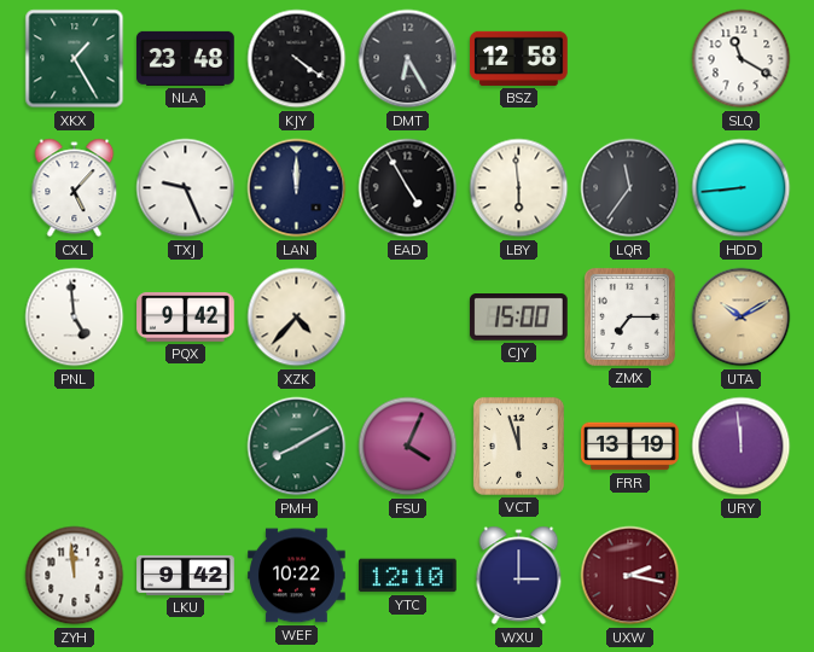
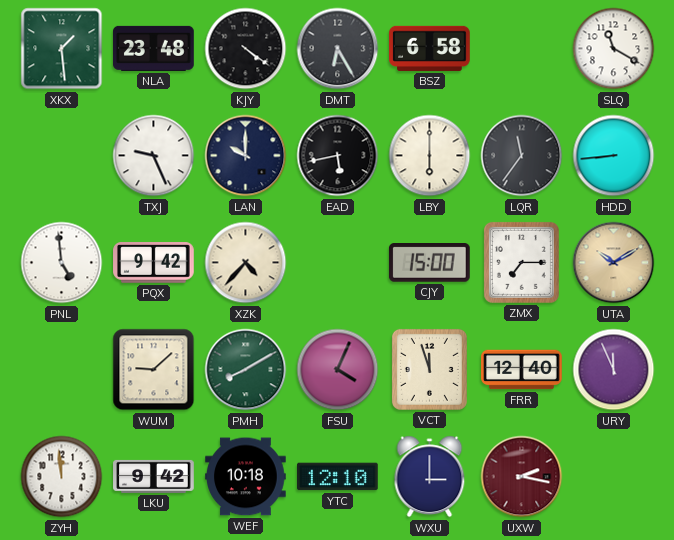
XKX: 1:25 -> 1:29
BSZ: 12:58 -> 6:58
CXL: 5:07 -> none
LAN: 12:00 -> 10:00
EAD: 4:55 -> 5:43
LBY: 5:59 -> 6:00
WUM: none -> 9:08
FRR: 13:19 -> 12:40
URY: 11:59 -> 11:56
WEF: 10:22 -> 10:18
